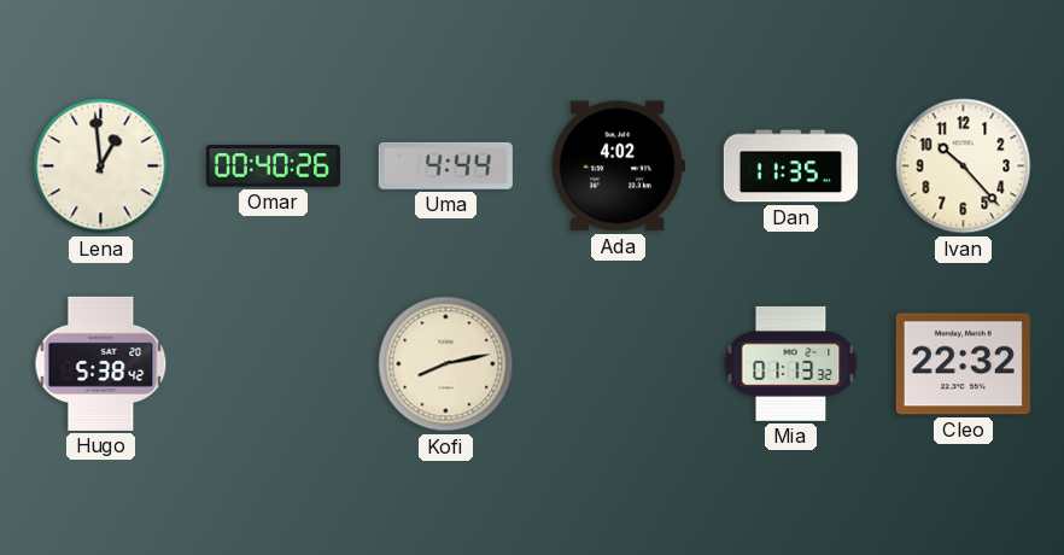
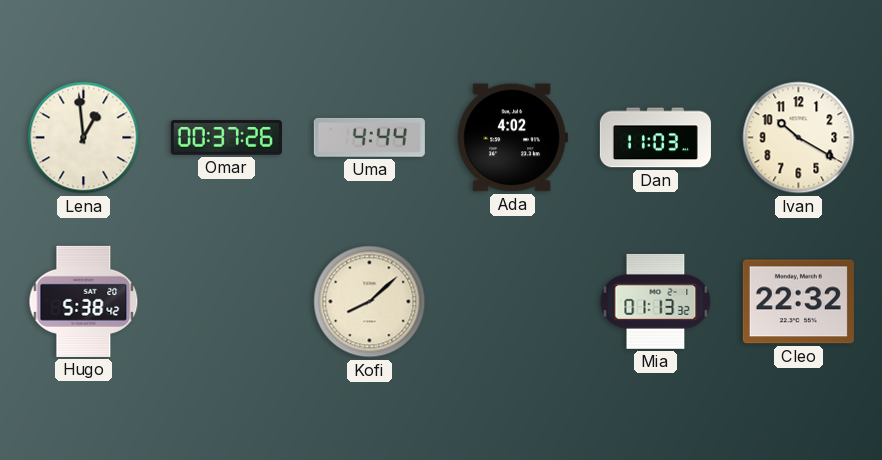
Omar: 00:40 -> 00:37
Dan: 11:35 -> 11:03
Ivan: 10:23 -> 10:20
Kofi: 8:13 -> 8:08
